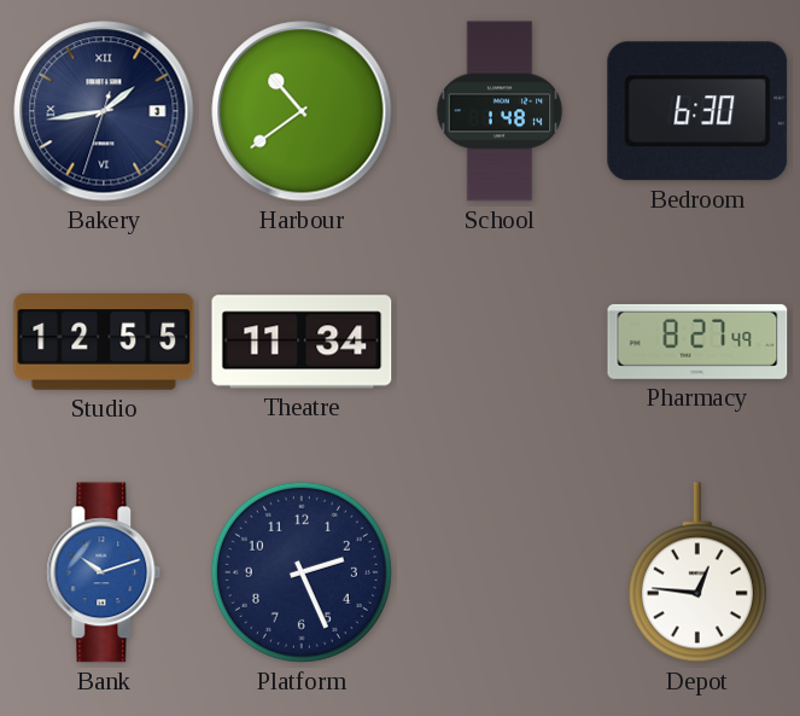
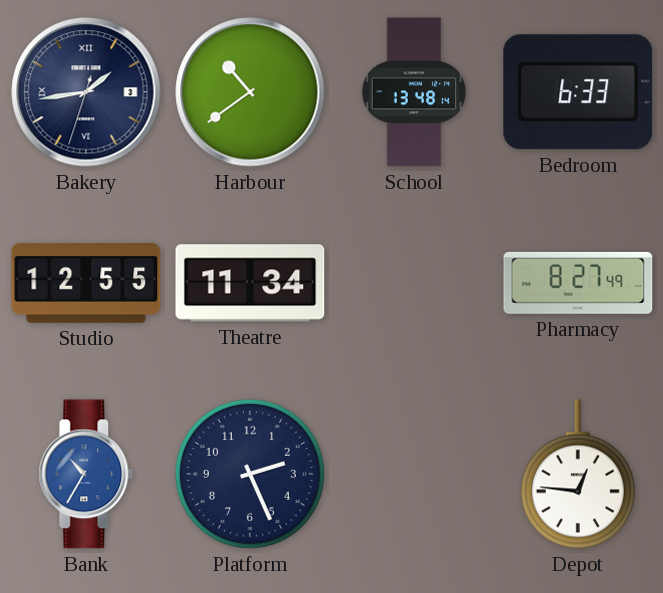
School: 1:48 -> 13:48
Bedroom: 6:30 -> 6:33
Bank: 10:12 -> 10:35
